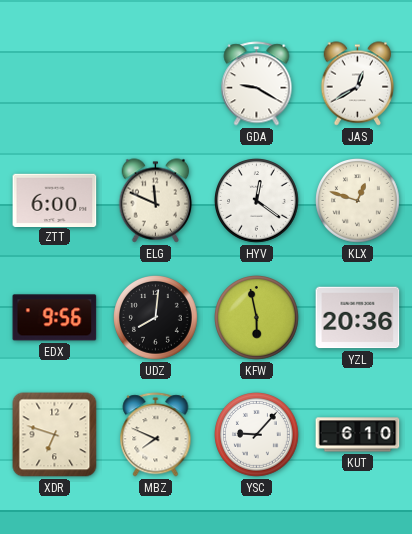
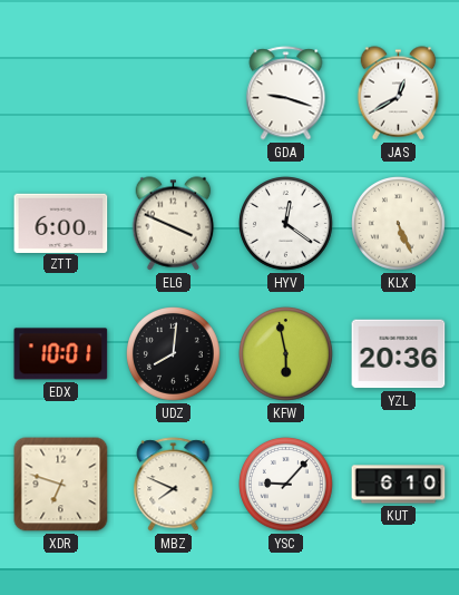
GDA: 9:20 -> 9:18
ELG: 11:49 -> 3:49
KLX: 12:48 -> 5:26
EDX: 9:56 -> 10:01
